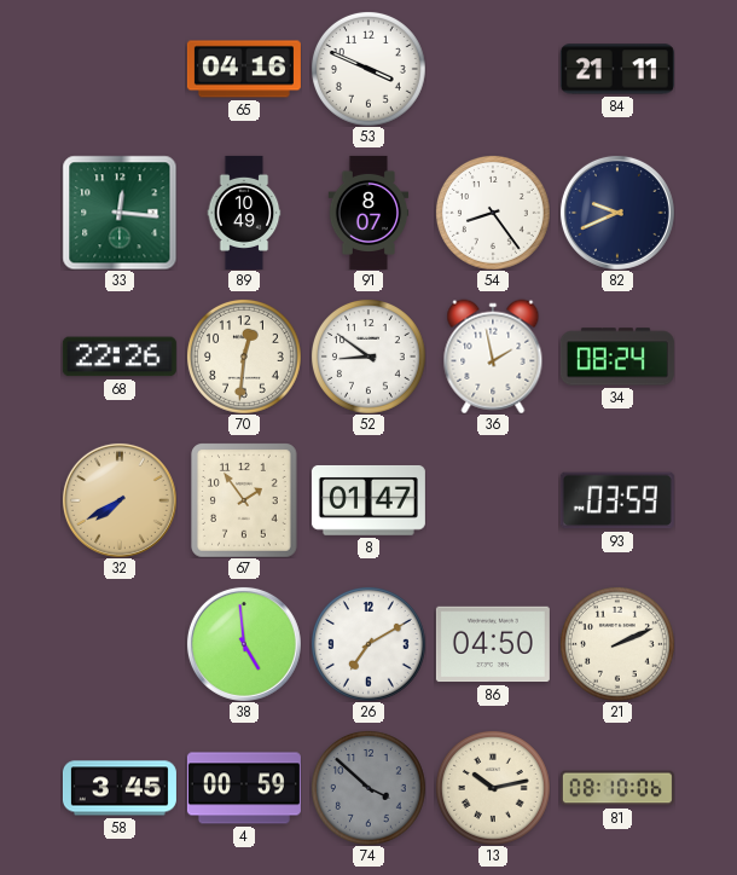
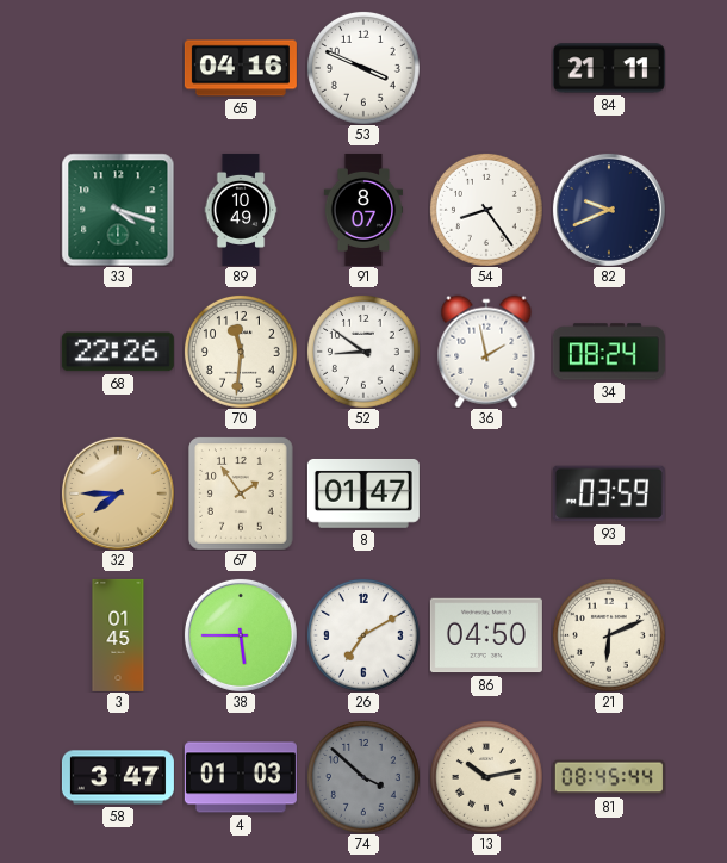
33: 12:16 -> 4:18
70: 12:31 -> 11:31
32: 7:40 -> 7:45
3: none -> 01:45
38: 4:59 -> 5:45
21: 2:11 -> 6:11
58: 3:45 -> 3:47
4: 00:59 -> 01:03
81: 08:10 -> 08:45
